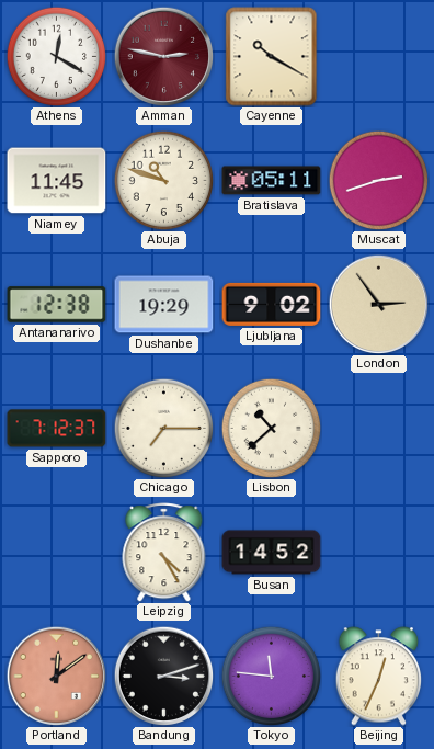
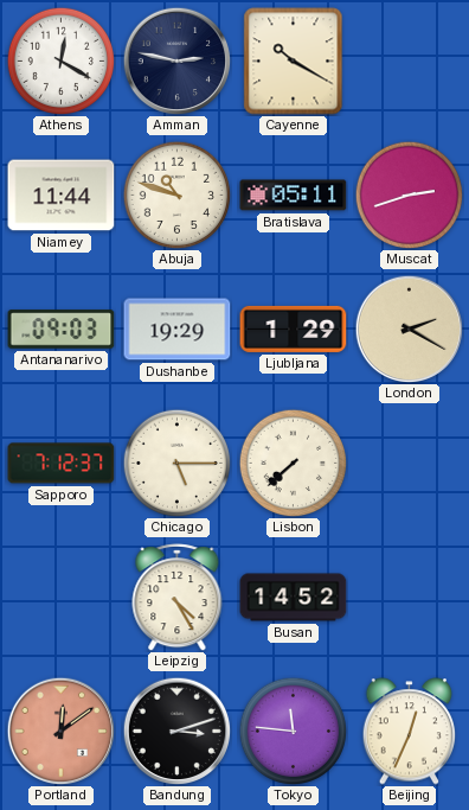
Amman dial: burgundy -> navy
Niamey: 11:45 -> 11:44
Antananarivo: 12:38 -> 09:03
Ljubljana: 9:02 -> 1:29
London: 2:54 -> 2:20
Chicago: 7:15 -> 5:15
Lisbon: 10:38 -> 7:38
